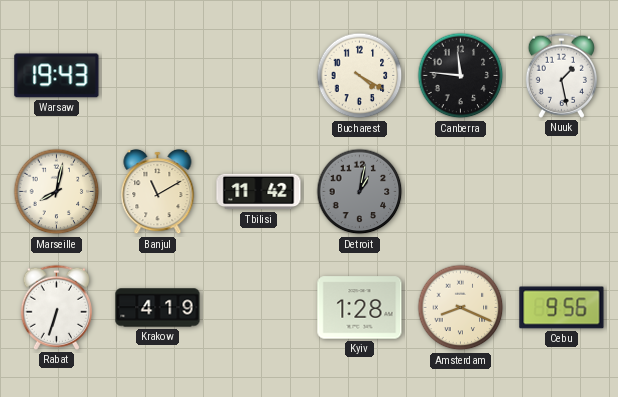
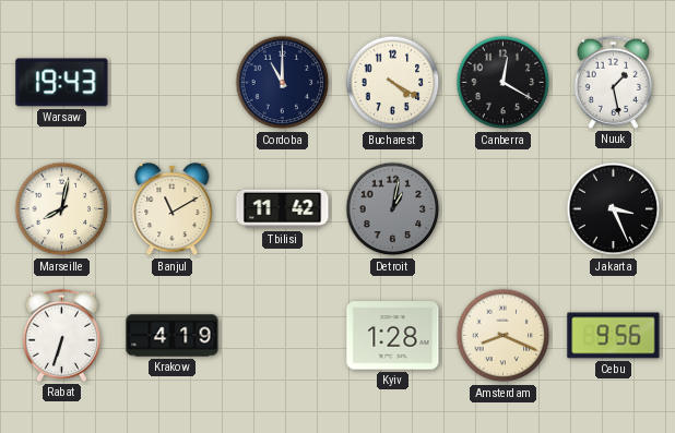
Cordoba: none -> 11:00
Canberra: 11:46 -> 12:20
Jakarta: none -> 3:26
